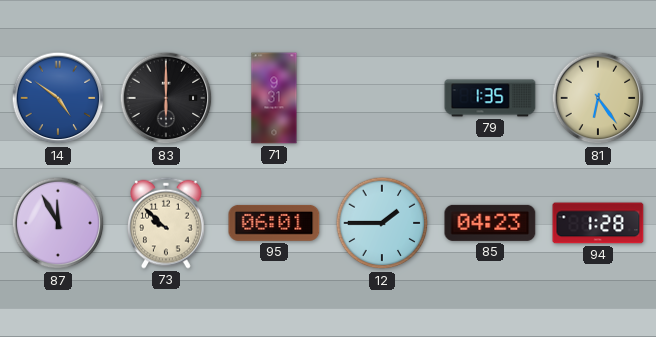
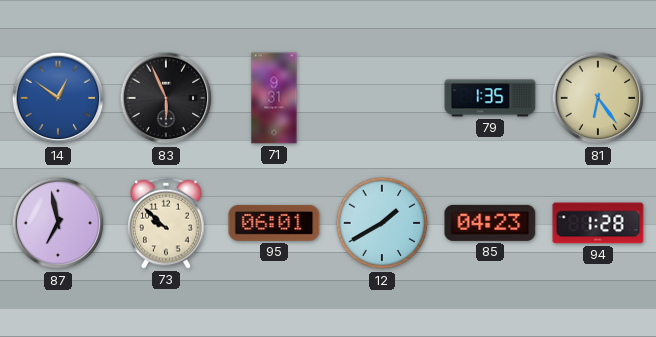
14: 4:51 -> 12:51
83: 6:00 -> 5:56
87: 11:55 -> 6:58
12: 1:45 -> 1:40
